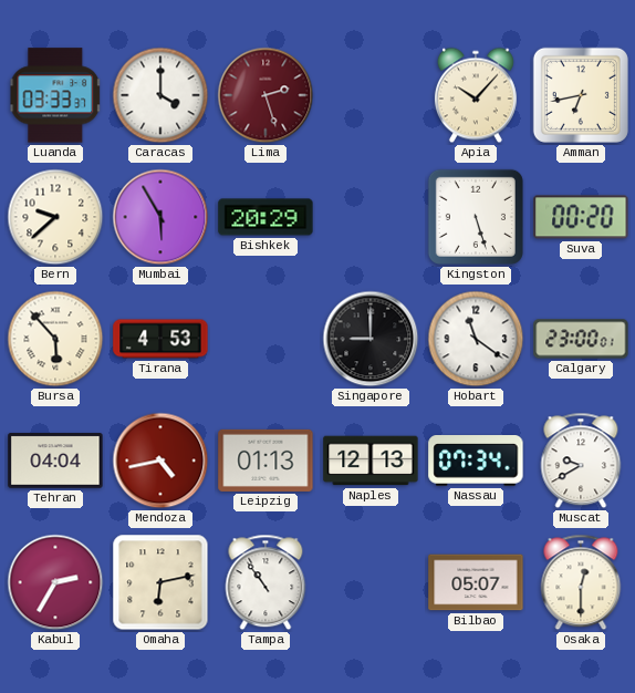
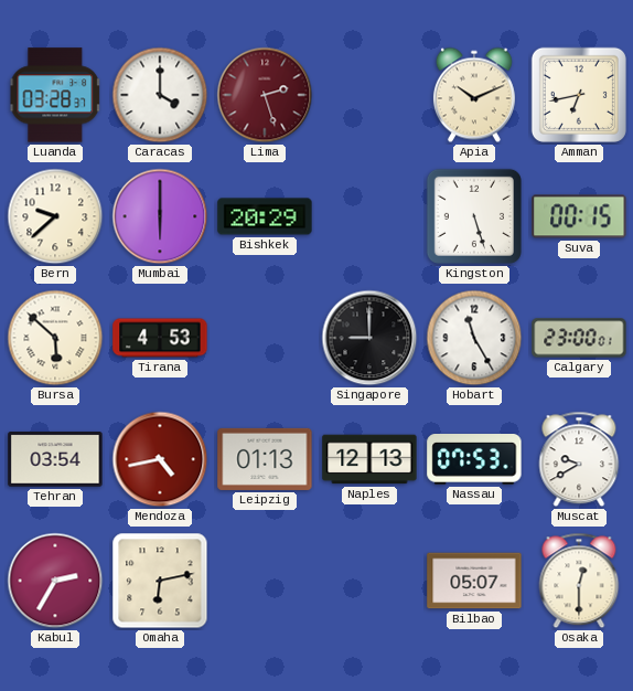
Luanda: 03:33 -> 03:28
Apia: 10:07 -> 10:11
Mumbai: 5:55 -> 6:00
Suva: 00:20 -> 00:15
Bursa: 5:53 -> 5:52
Hobart: 11:21 -> 11:25
Tehran: 04:04 -> 03:54
Nassau: 07:34 -> 07:53
Tampa: 10:54 -> none
